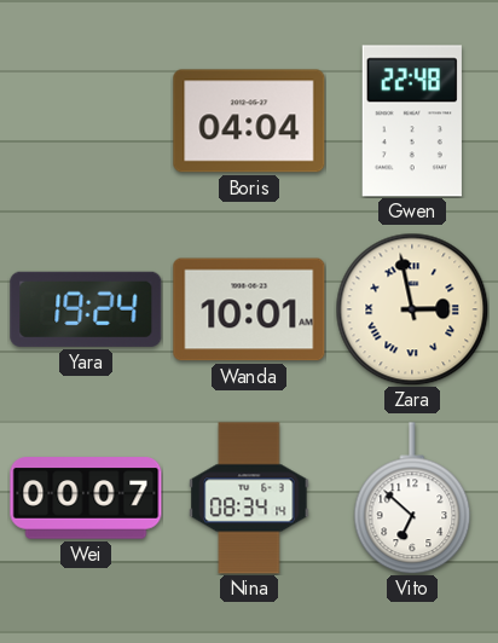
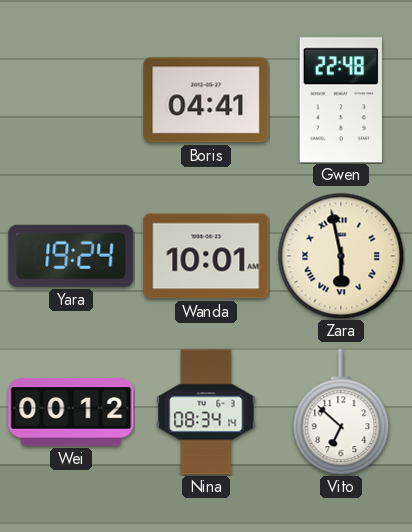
Boris: 04:04 -> 04:41
Zara: 2:58 -> 5:58
Wei: 00:07 -> 00:12
